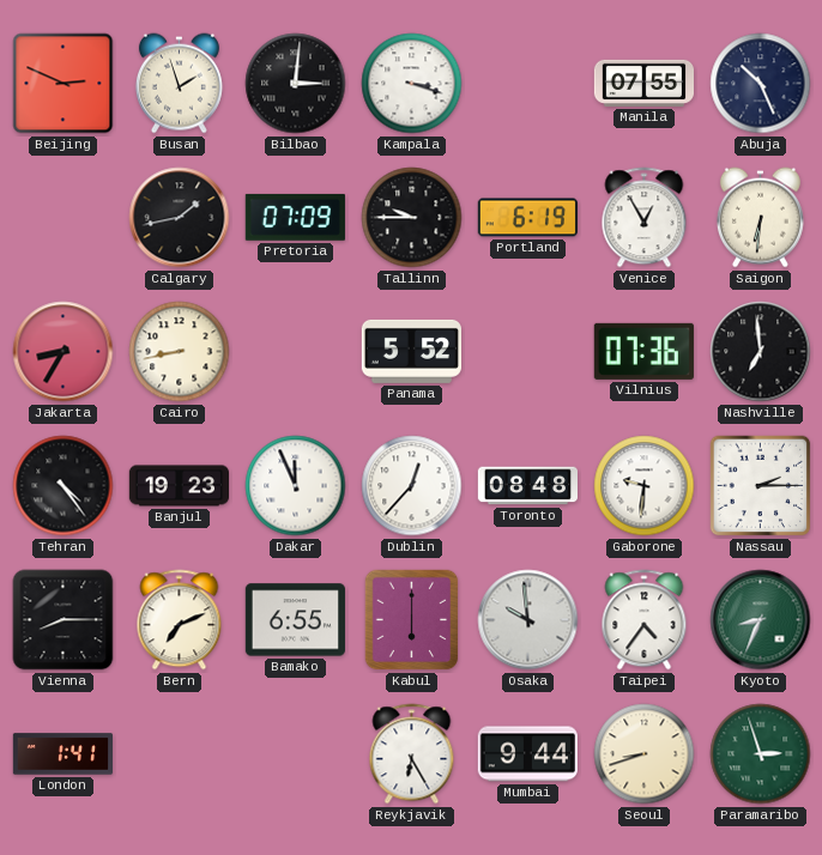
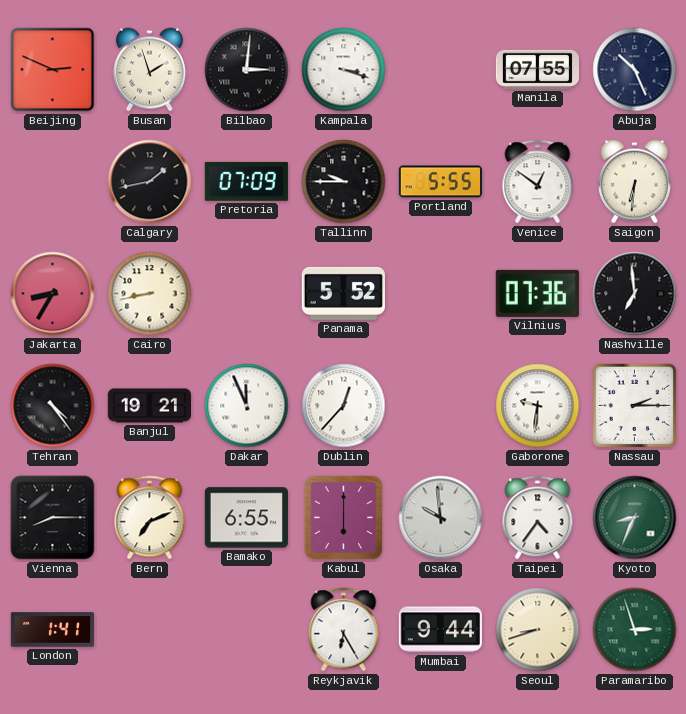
Portland: 6:19 -> 5:55
Venice: 12:55 -> 12:51
Banjul: 19:23 -> 19:21
Toronto: 08:48 -> none
